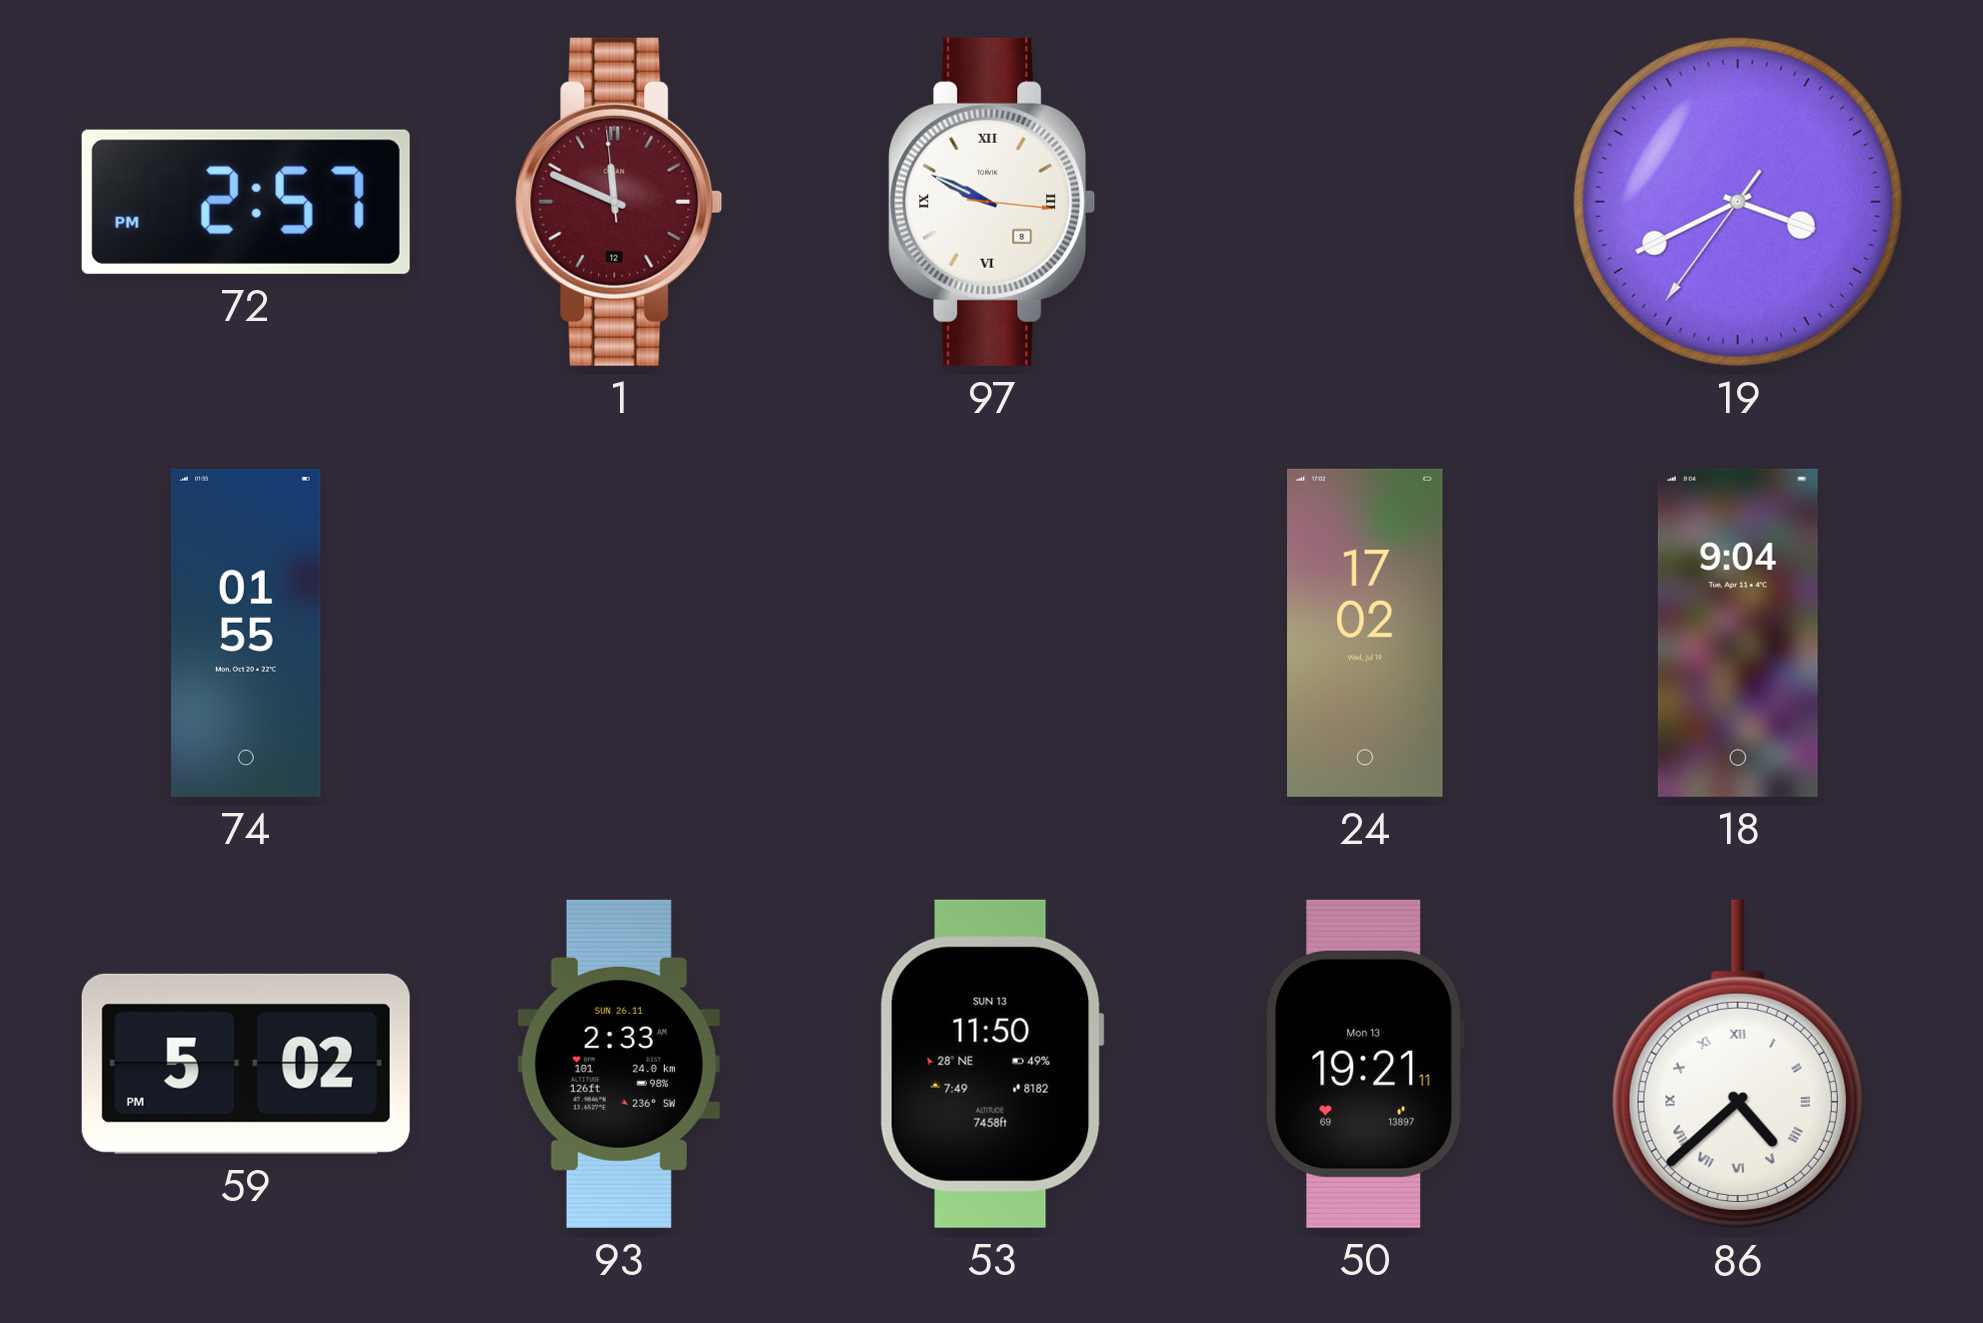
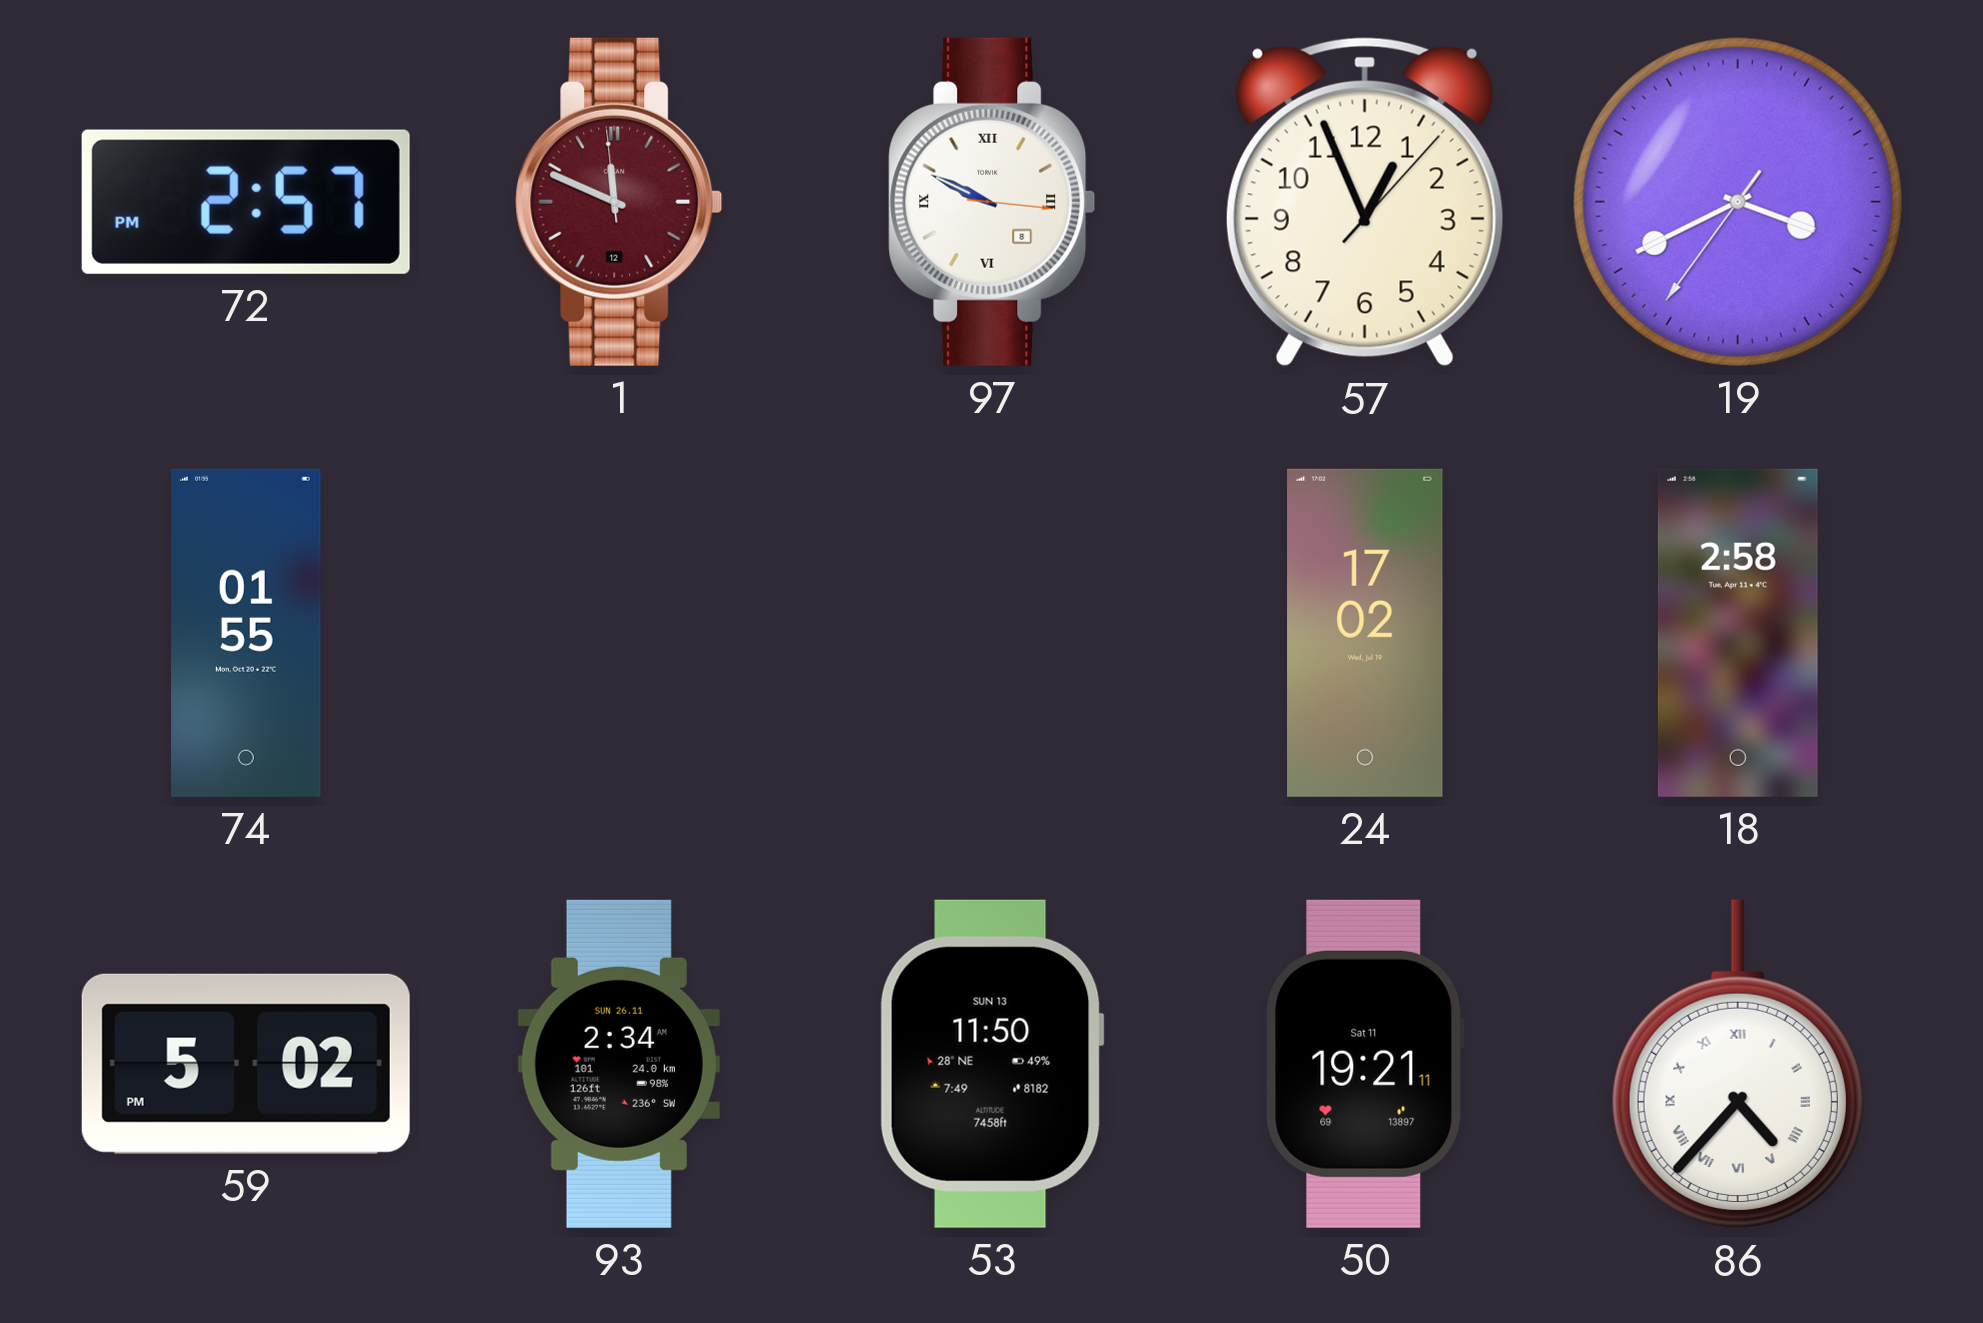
57: none -> 12:56
18: 9:04 -> 2:58
93: 2:33 -> 2:34
50 date: Mon 13 -> Sat 11
86: 4:38 -> 4:37
